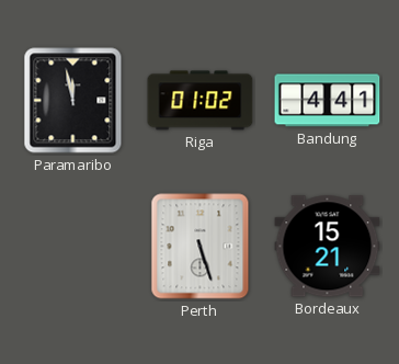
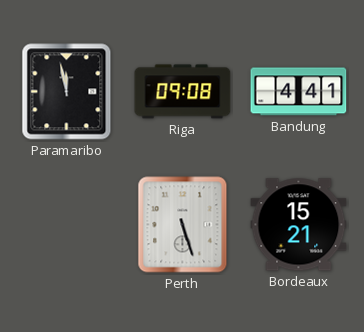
Riga: 01:02 -> 09:08
